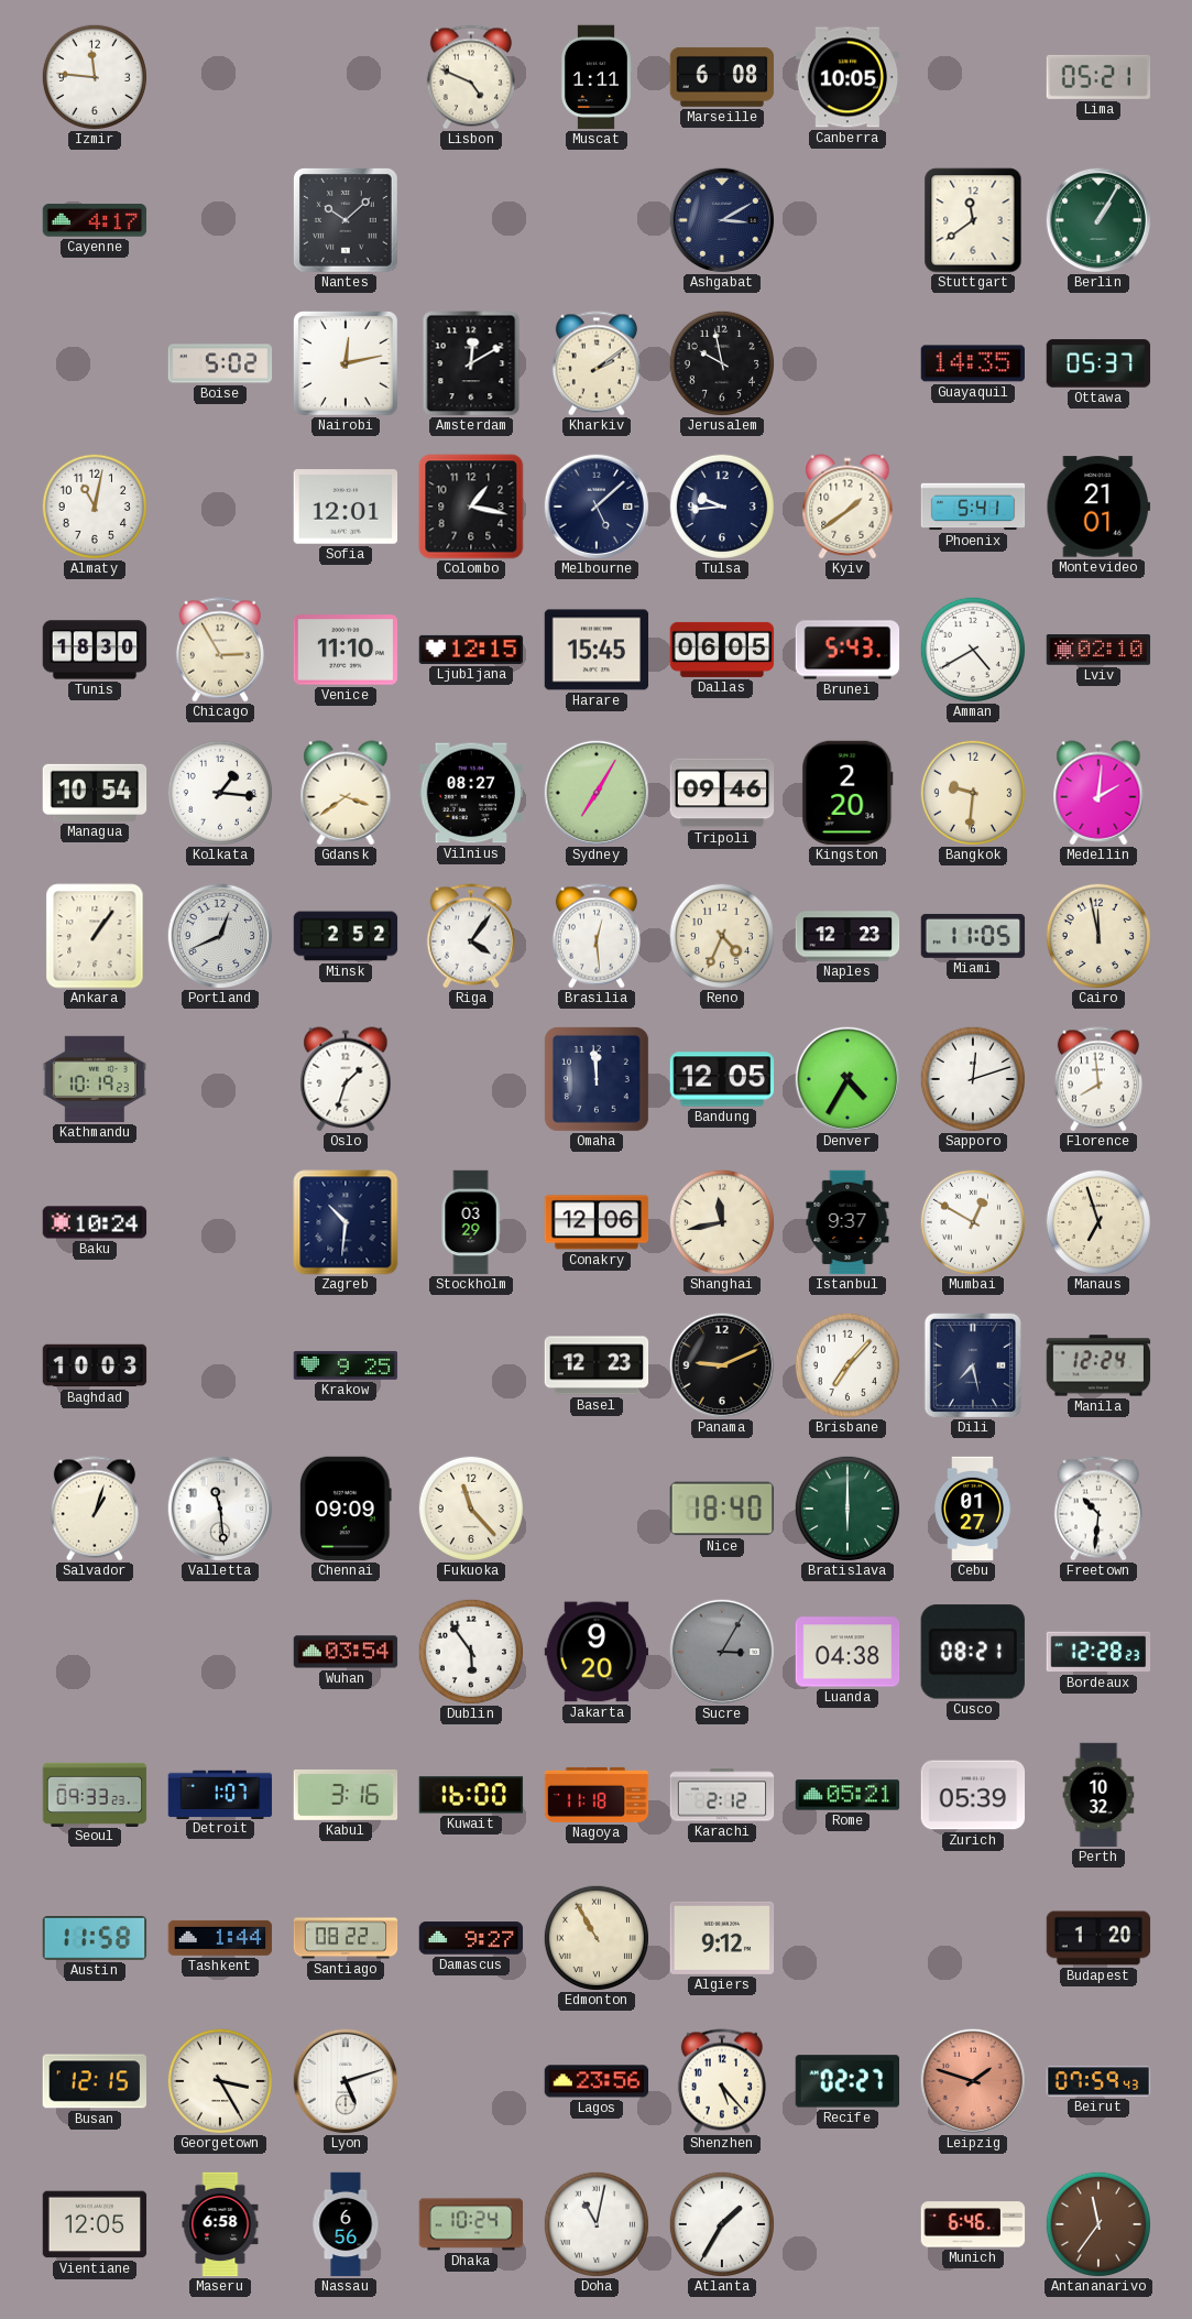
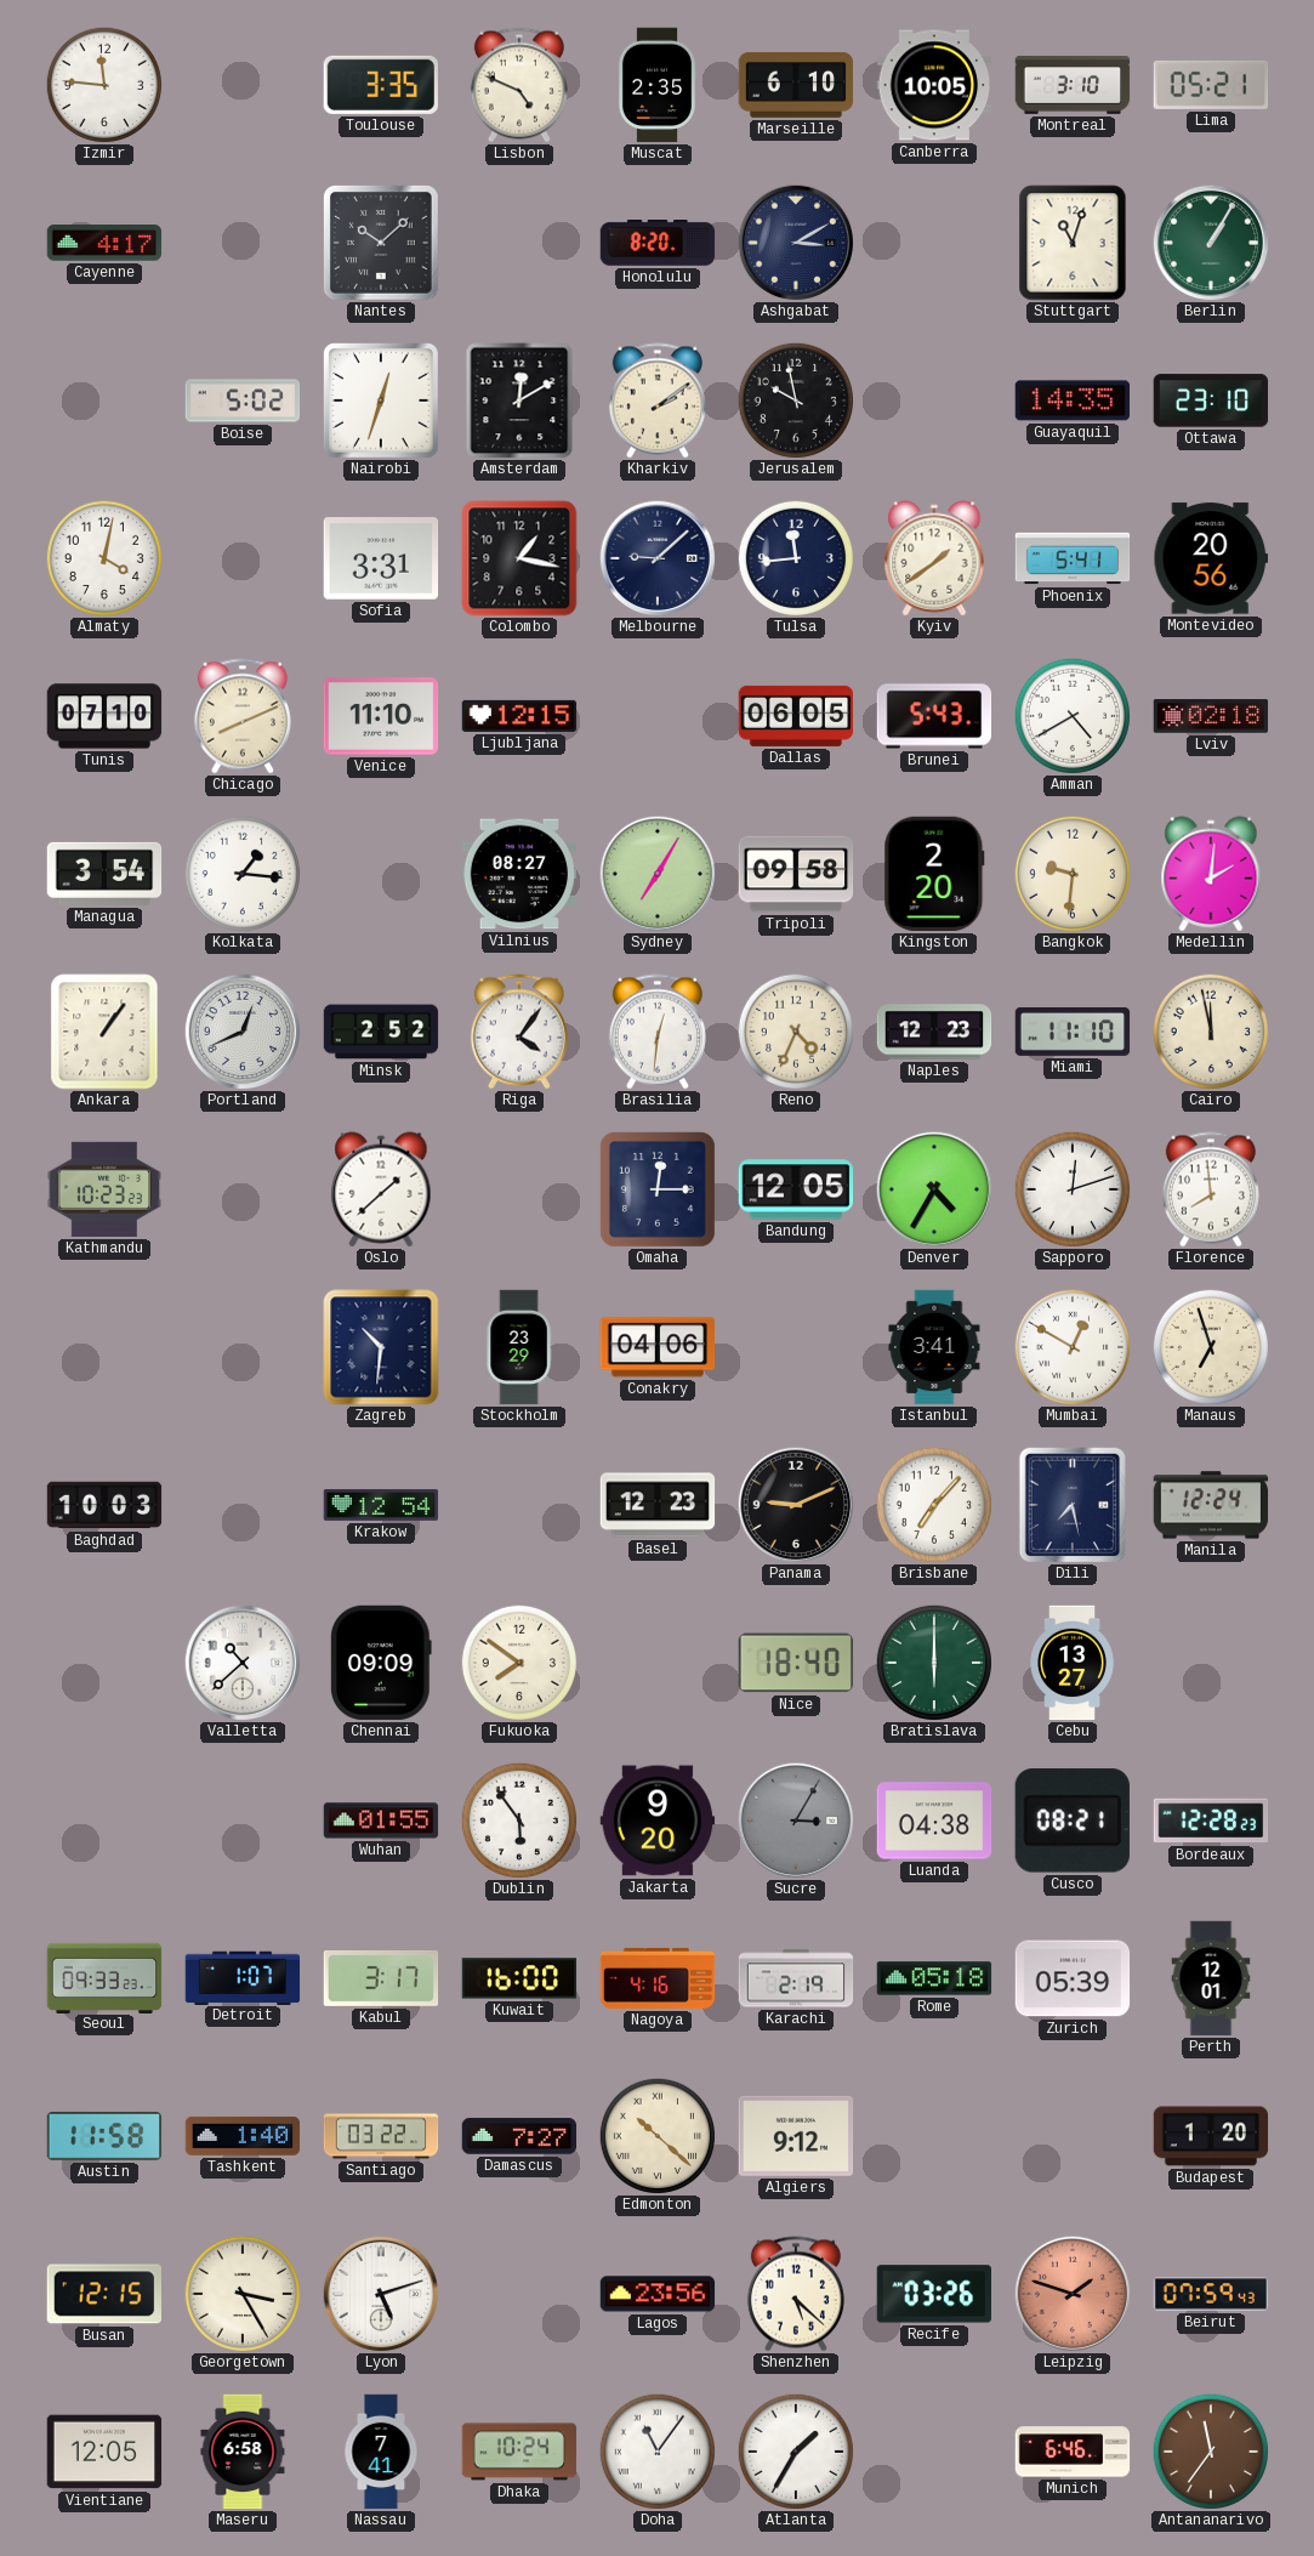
Toulouse: none -> 3:35
Muscat: 1:11 -> 2:35
Marseille: 6:08 -> 6:10
Montreal: none -> 3:10
Honolulu: none -> 8:20
Stuttgart: 11:39 -> 11:03
Nairobi: 12:13 -> 12:33
Ottawa: 05:37 -> 23:10
Almaty: 11:02 -> 4:02
Sofia: 12:01 -> 3:31
Melbourne: 5:08 -> 9:08
Tulsa: 9:44 -> 11:44
Montevideo: 21:01 -> 20:56
Tunis: 18:30 -> 07:10
Chicago: 2:55 -> 8:11
Harare: 15:45 -> none
Lviv: 02:10 -> 02:18
Managua: 10:54 -> 3:54
Gdansk: 3:39 -> none
Tripoli: 09:46 -> 09:58
Brasilia: 12:29 -> 12:31
Miami: 11:05 -> 11:10
Kathmandu: 10:19 -> 10:23
Oslo: 1:33 -> 1:38
Omaha: 11:59 -> 12:15
Baku: 10:24 -> none
Stockholm: 03:29 -> 23:29
Conakry: 12:06 -> 04:06
Shanghai: 11:43 -> none
Istanbul: 9:37 -> 3:41
Krakow: 9:25 -> 12:54
Salvador: 1:03 -> none
Valletta: 11:29 -> 10:38
Fukuoka: 11:23 -> 7:51
Cebu: 01:27 -> 13:27
Freetown: 10:31 -> none
Wuhan: 03:54 -> 01:55
Kabul: 3:16 -> 3:17
Nagoya: 11:18 -> 4:16
Karachi: 2:12 -> 2:19
Rome: 05:21 -> 05:18
Perth: 10:32 -> 12:01
Tashkent: 1:44 -> 1:40
Santiago: 08:22 -> 03:22
Damascus: 9:27 -> 7:27
Edmonton: 10:55 -> 10:22
Shenzhen: 5:23 -> 5:22
Recife: 02:27 -> 03:26
Nassau: 6:56 -> 7:41
Doha: 11:02 -> 11:06
